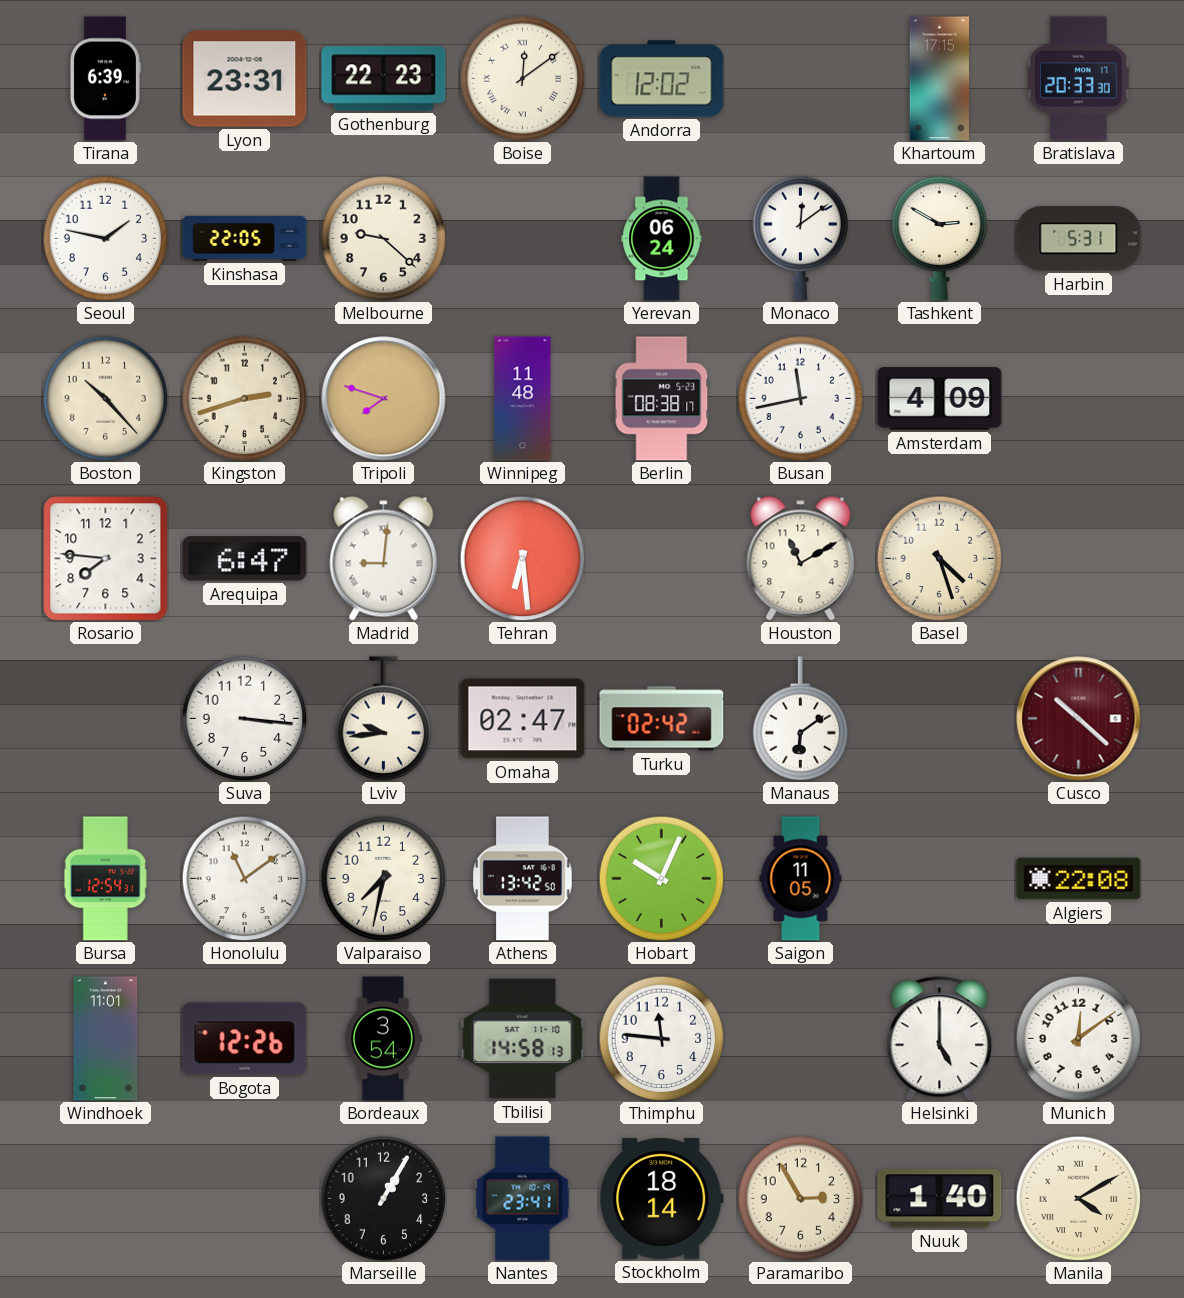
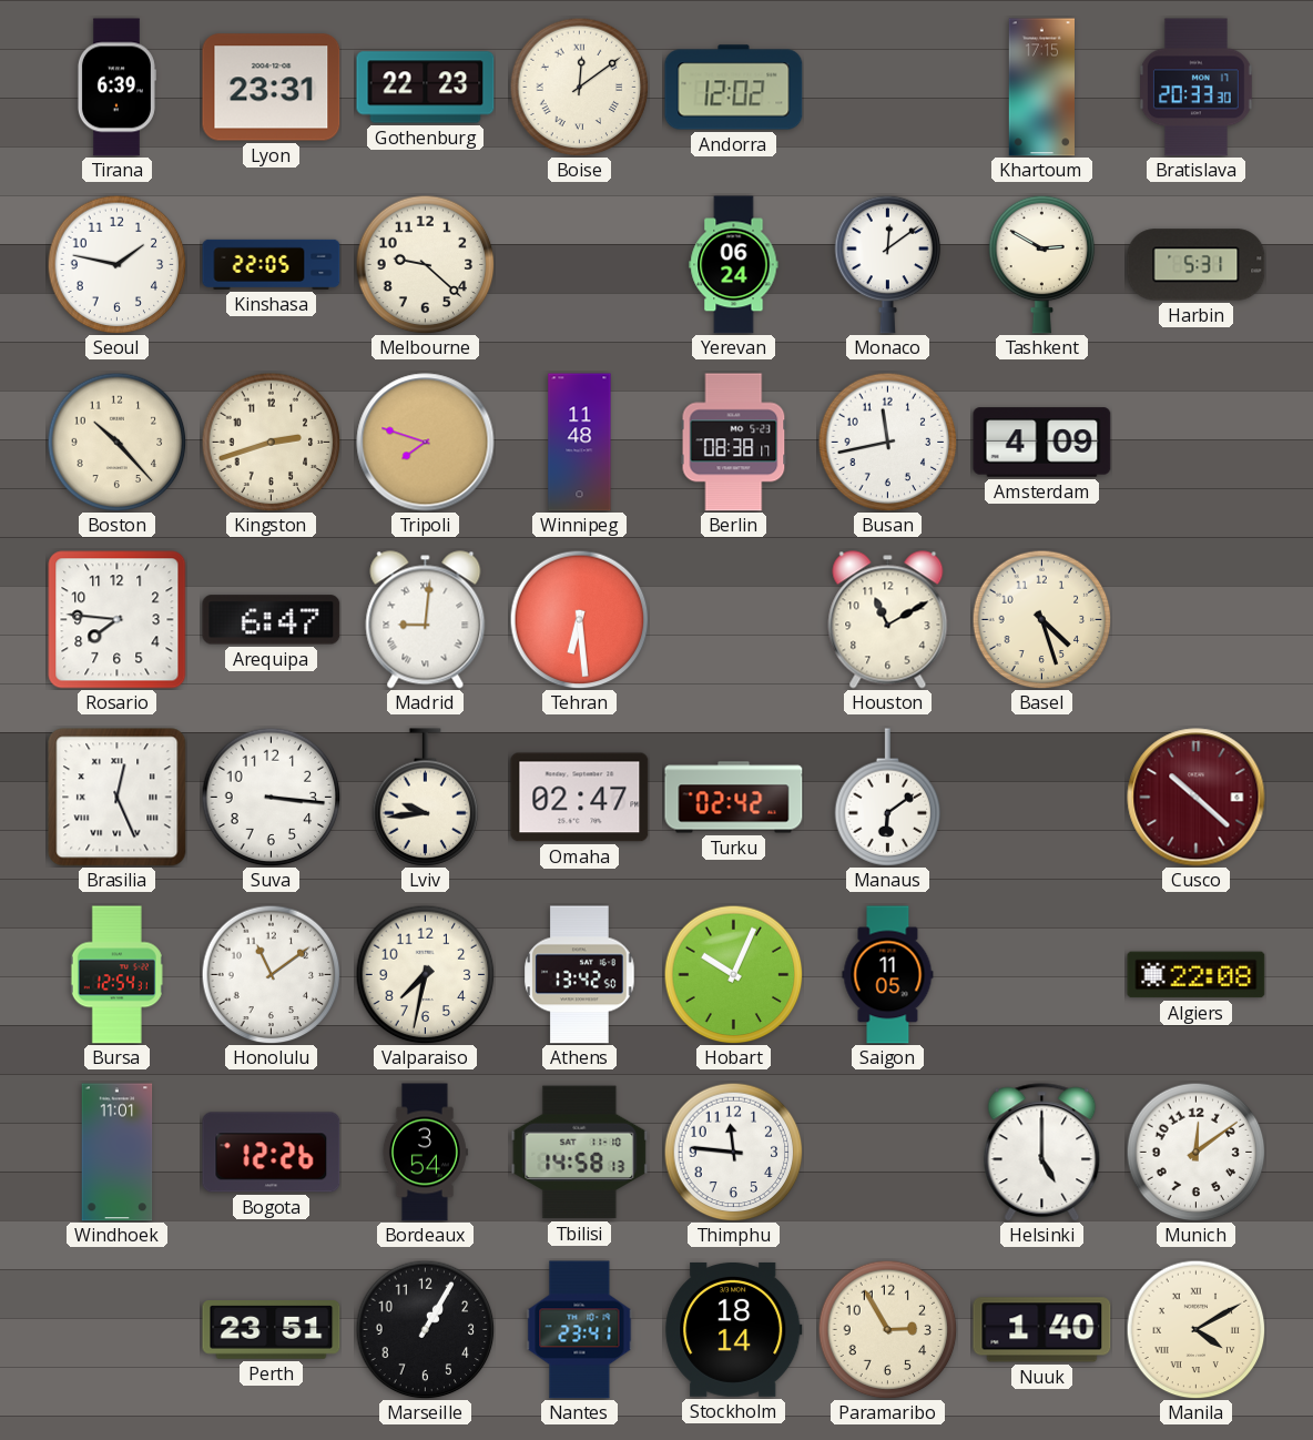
Brasilia: none -> 12:26
Perth: none -> 23:51
